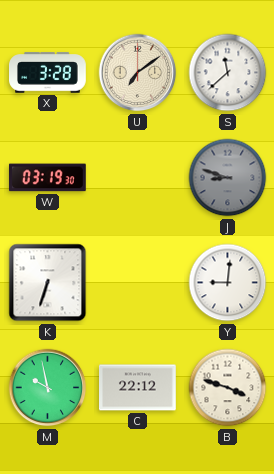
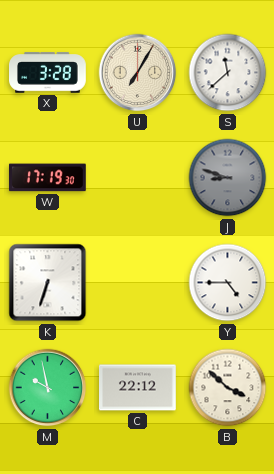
U: 7:09 -> 7:05
W: 03:19 -> 17:19
Y: 9:01 -> 4:45
B: 3:48 -> 3:52
